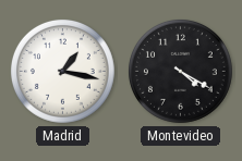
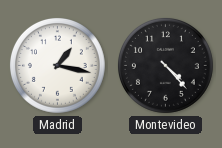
Montevideo: 4:20 -> 4:23
